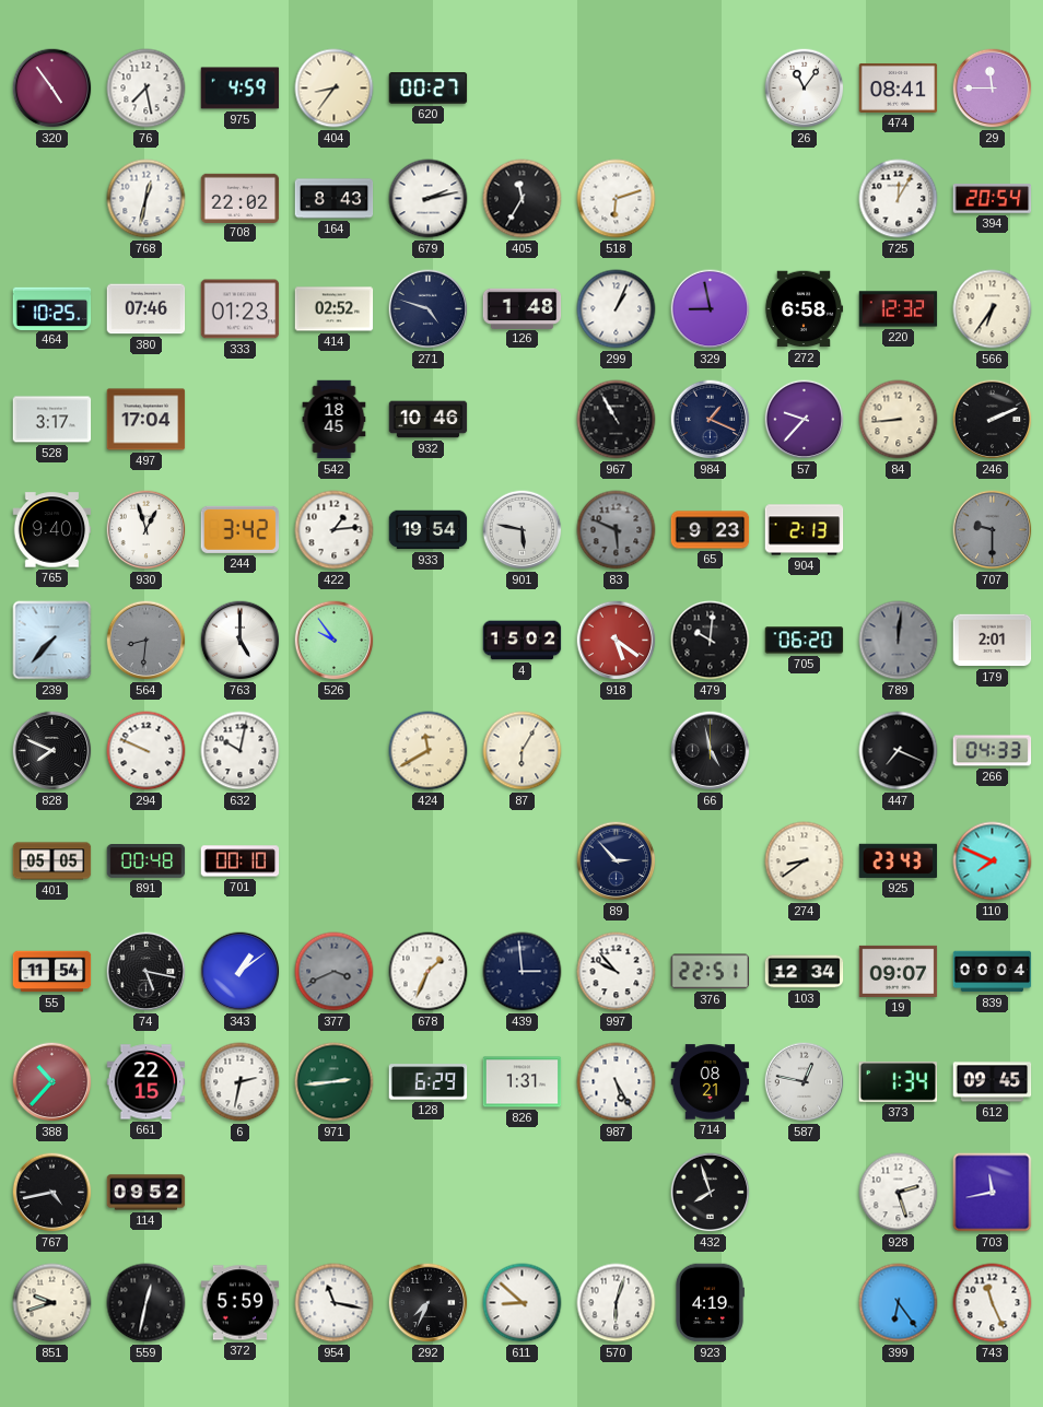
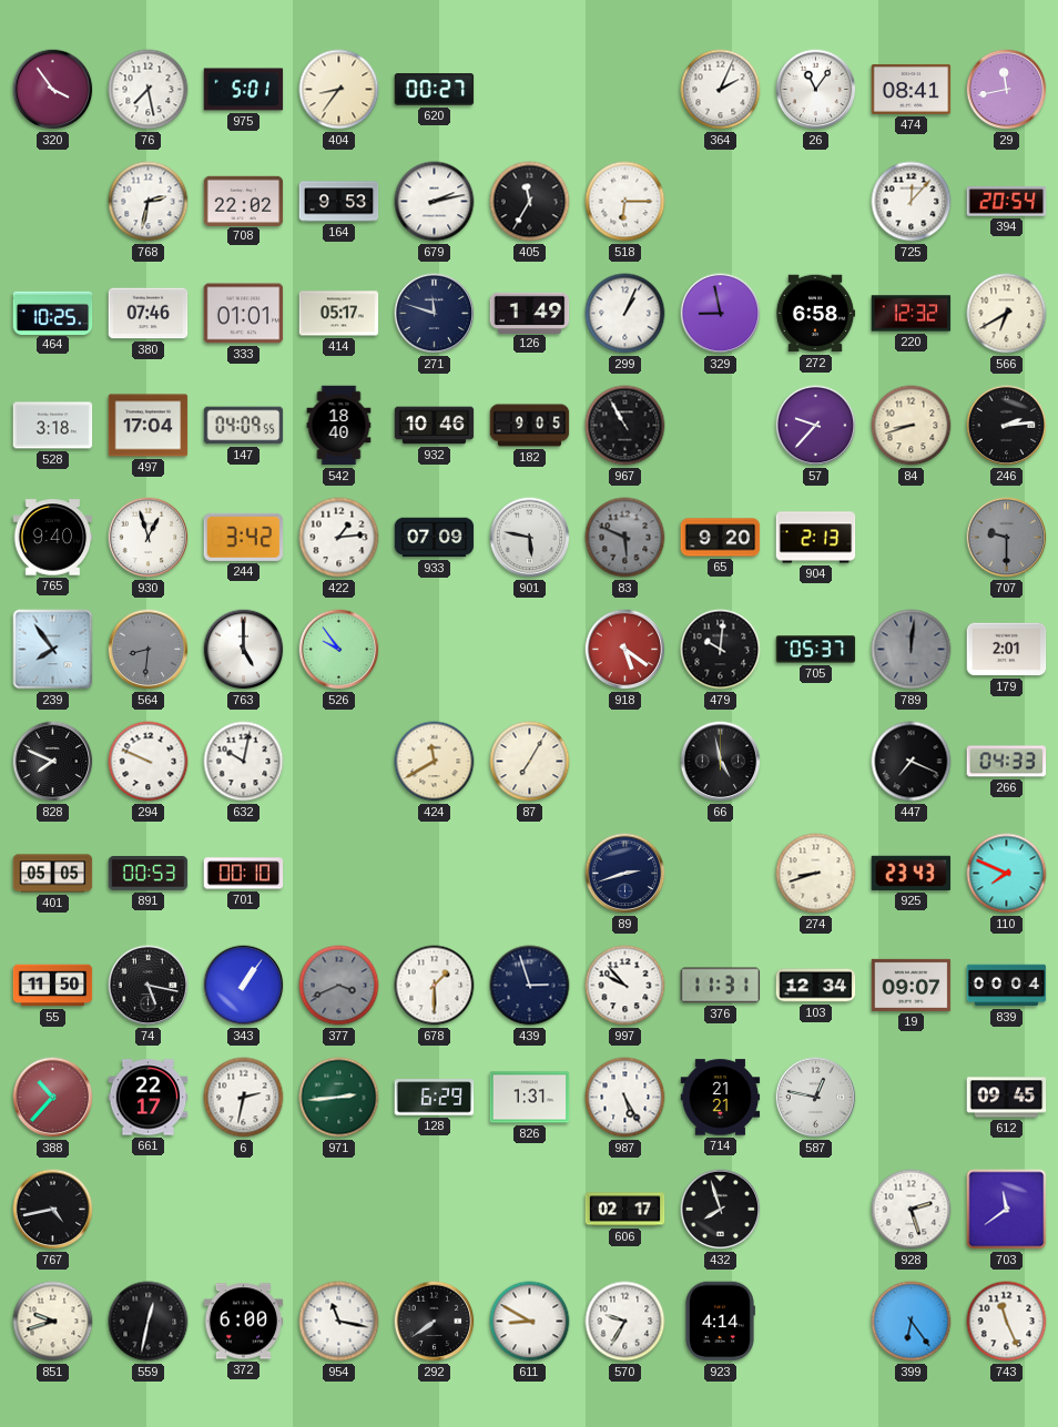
320: 4:54 -> 3:54
975: 4:59 -> 5:01
364: none -> 2:04
29: 11:45 -> 11:43
768: 12:32 -> 2:32
164: 8:43 -> 9:53
518: 6:12 -> 6:15
725: 12:05 -> 12:07
333: 01:23 -> 01:01
414: 02:52 -> 05:17
271: 4:48 -> 11:48
126: 1:48 -> 1:49
566: 6:36 -> 6:40
528: 3:17 -> 3:18
147: none -> 04:09
542: 18:45 -> 18:40
182: none -> 9:05
984: 1:19 -> none
84: 8:44 -> 8:42
246: 2:11 -> 2:14
933: 19:54 -> 07:09
65: 9:23 -> 9:20
239: 7:37 -> 7:54
4: 15:02 -> none
705: 06:20 -> 05:37
87: 6:05 -> 7:05
891: 00:48 -> 00:53
89: 2:53 -> 2:42
274: 8:39 -> 8:42
55: 11:54 -> 11:50
343: 1:09 -> 1:06
678: 1:34 -> 1:30
439: 2:59 -> 2:57
376: 22:51 -> 11:31
661: 22:15 -> 22:17
714: 08:21 -> 21:21
373: 1:34 -> none
114: 09:52 -> none
606: none -> 02:17
703: 11:43 -> 11:39
372: 5:59 -> 6:00
292: 7:34 -> 7:39
611: 8:52 -> 8:50
570: 6:03 -> 9:35
923: 4:19 -> 4:14
